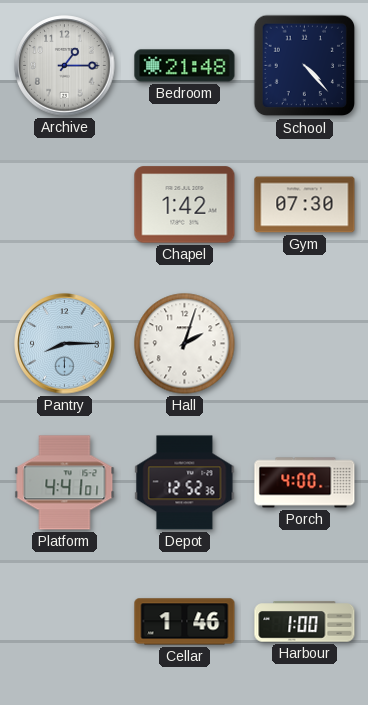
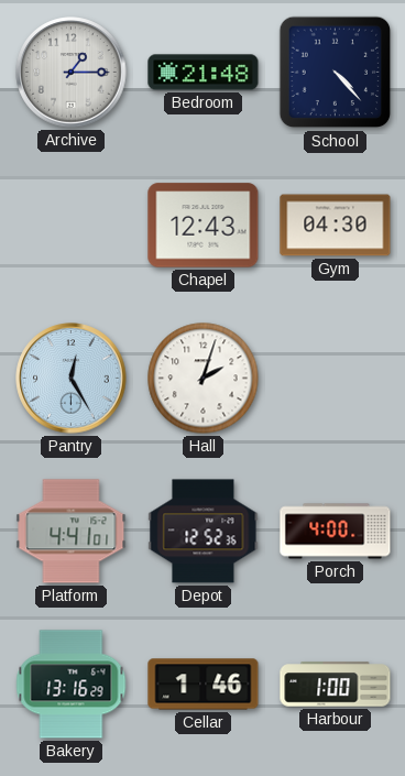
Chapel: 1:42 -> 12:43
Gym: 07:30 -> 04:30
Pantry: 8:15 -> 12:25
Bakery: none -> 13:16
